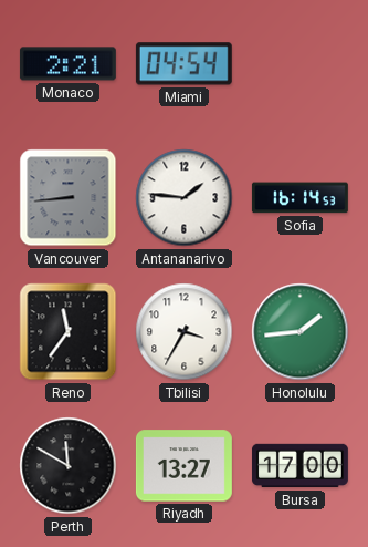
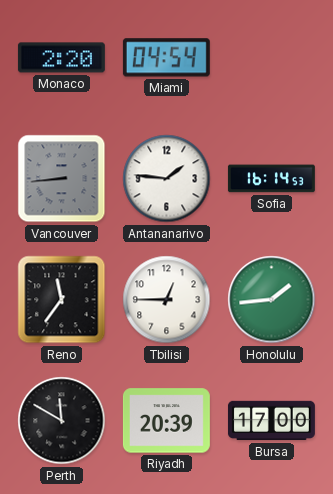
Monaco: 2:21 -> 2:20
Tbilisi: 3:35 -> 12:45
Riyadh: 13:27 -> 20:39
